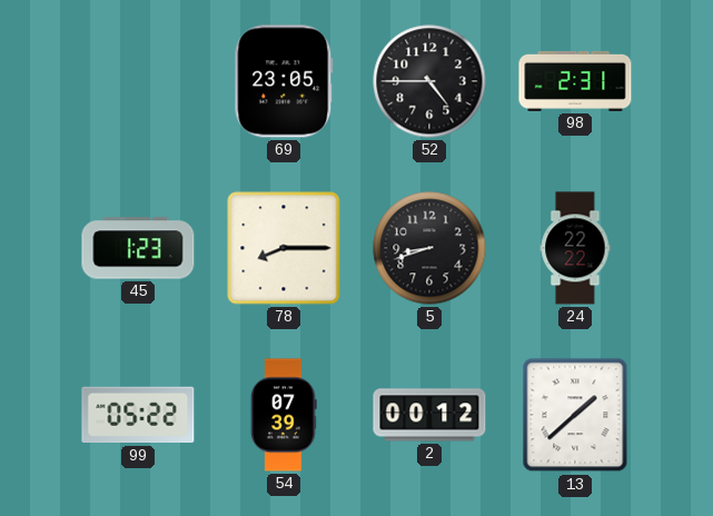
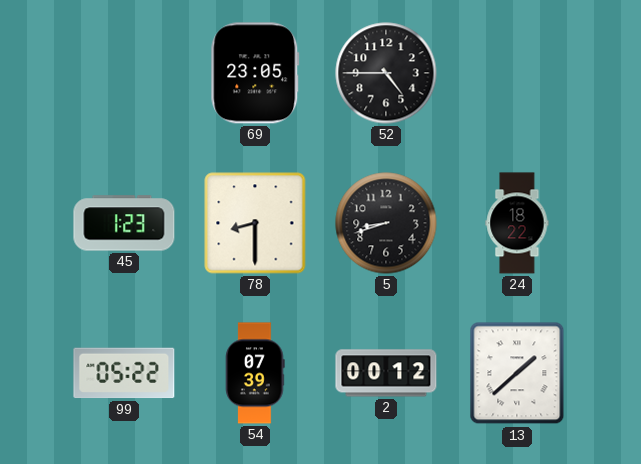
98: 2:31 -> none
78: 8:15 -> 8:30
24: 22:22 -> 18:22
